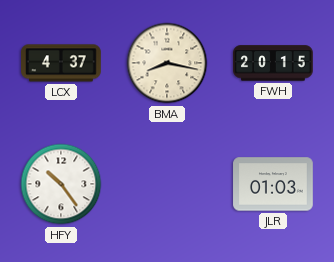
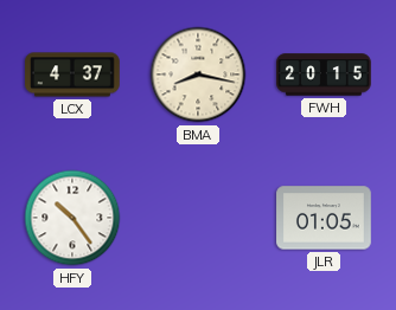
JLR: 01:03 -> 01:05
